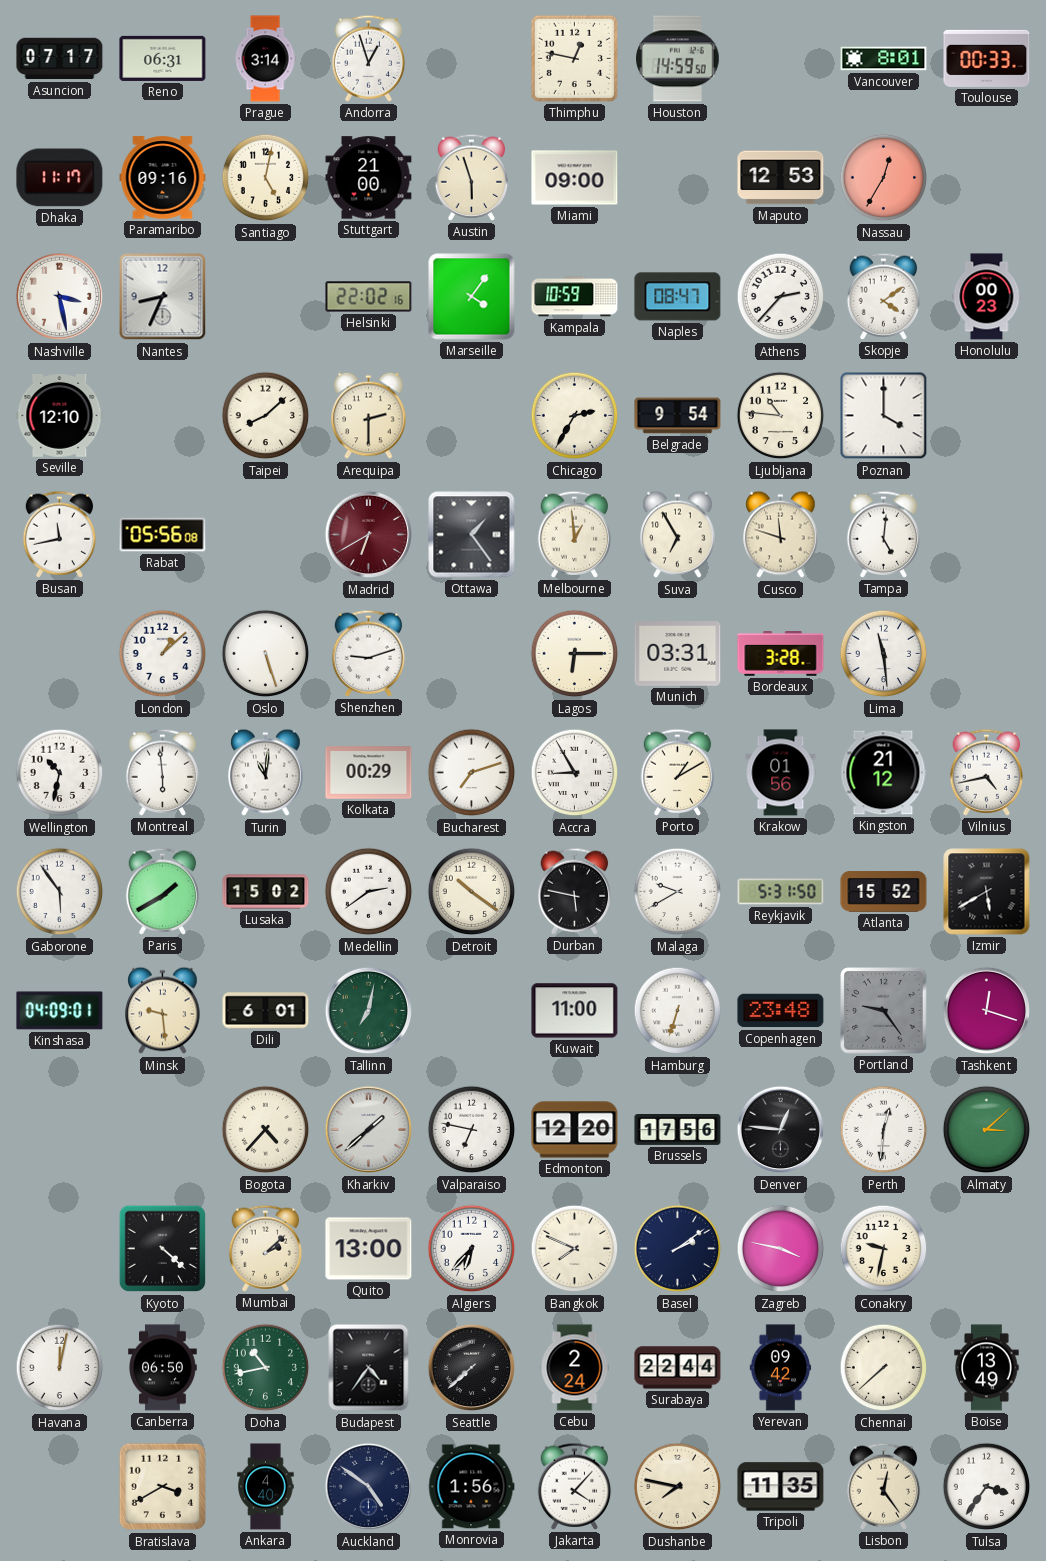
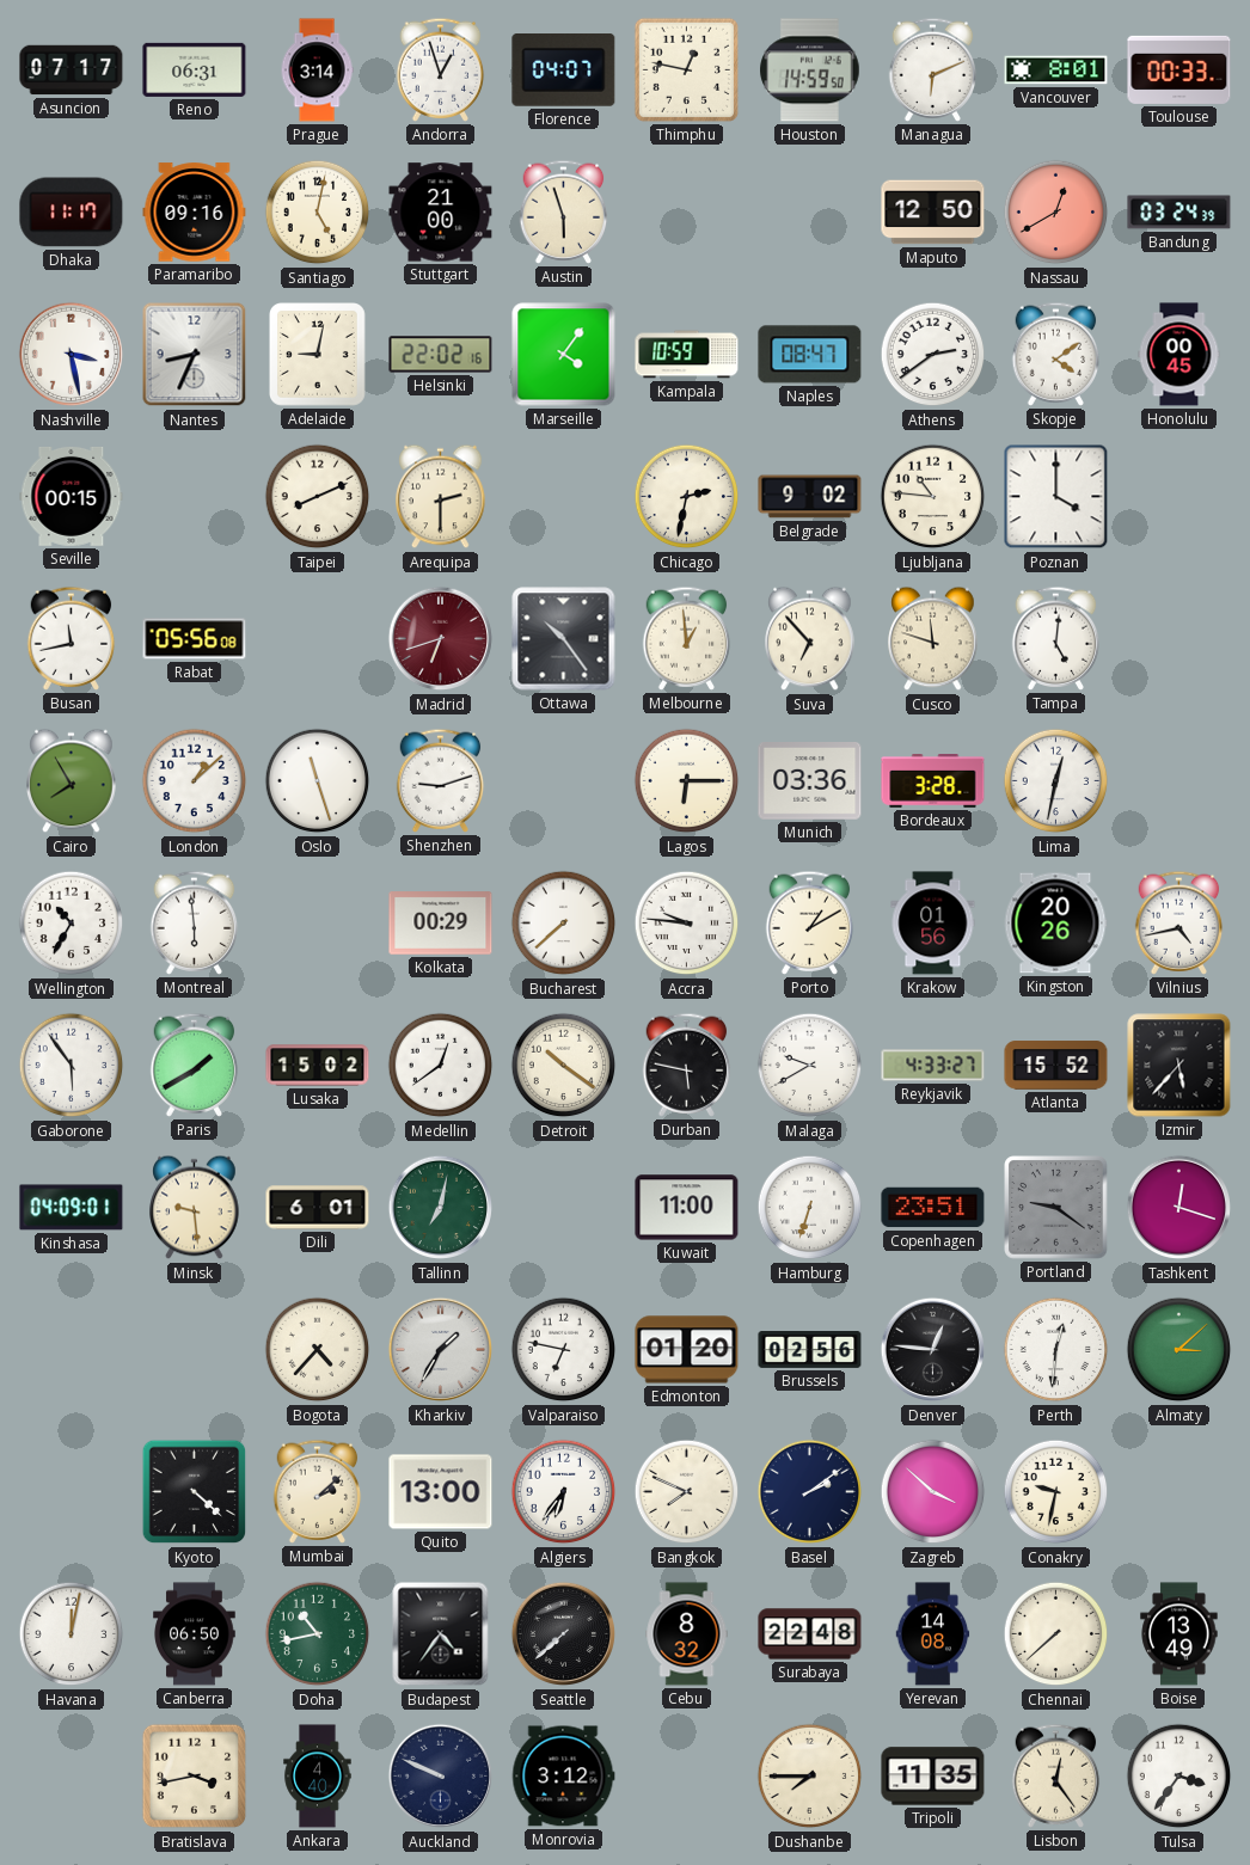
Florence: none -> 04:07
Managua: none -> 6:11
Miami: 09:00 -> none
Maputo: 12:53 -> 12:50
Nassau: 12:35 -> 12:40
Bandung: none -> 03:24
Adelaide: none -> 9:02
Athens: 2:37 -> 2:39
Honolulu: 00:23 -> 00:45
Seville: 12:10 -> 00:15
Taipei: 8:08 -> 8:11
Chicago: 2:35 -> 2:32
Belgrade: 9:54 -> 9:02
Madrid: 6:40 -> 6:42
Ottawa: 1:24 -> 10:24
Suva: 6:55 -> 6:53
Cairo: none -> 7:55
Oslo: 5:27 -> 11:27
Munich: 03:31 -> 03:36
Lima: 11:29 -> 12:32
Wellington: 10:32 -> 10:35
Turin: 11:01 -> none
Bucharest: 7:12 -> 7:38
Accra: 8:55 -> 9:46
Kingston: 21:12 -> 20:26
Medellin: 2:39 -> 12:39
Reykjavik: 5:31 -> 4:33
Izmir: 5:40 -> 5:37
Copenhagen: 23:48 -> 23:51
Portland: 9:24 -> 9:21
Kharkiv: 1:38 -> 1:35
Edmonton: 12:20 -> 01:20
Brussels: 17:56 -> 02:56
Algiers: 6:37 -> 6:36
Zagreb: 3:47 -> 3:52
Cebu: 2:24 -> 8:32
Surabaya: 22:44 -> 22:48
Yerevan: 09:42 -> 14:08
Bratislava: 3:40 -> 3:43
Auckland: 4:51 -> 9:49
Monrovia: 1:56 -> 3:12
Jakarta: 4:07 -> none
Dushanbe: 7:47 -> 7:45
